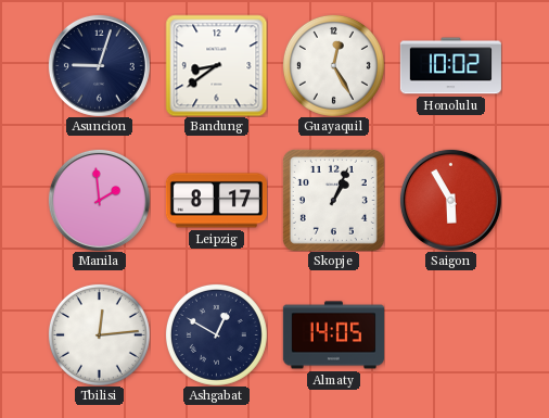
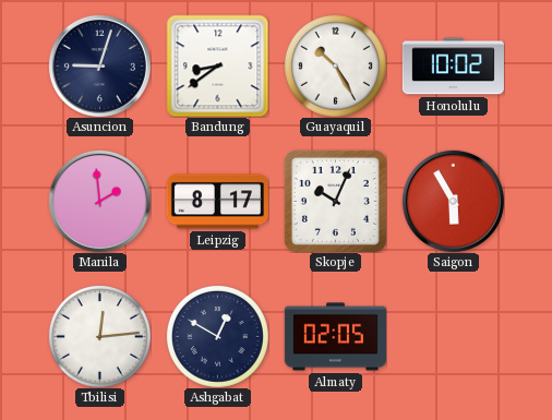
Guayaquil: 12:25 -> 10:25
Skopje: 1:04 -> 10:04
Almaty: 14:05 -> 02:05
